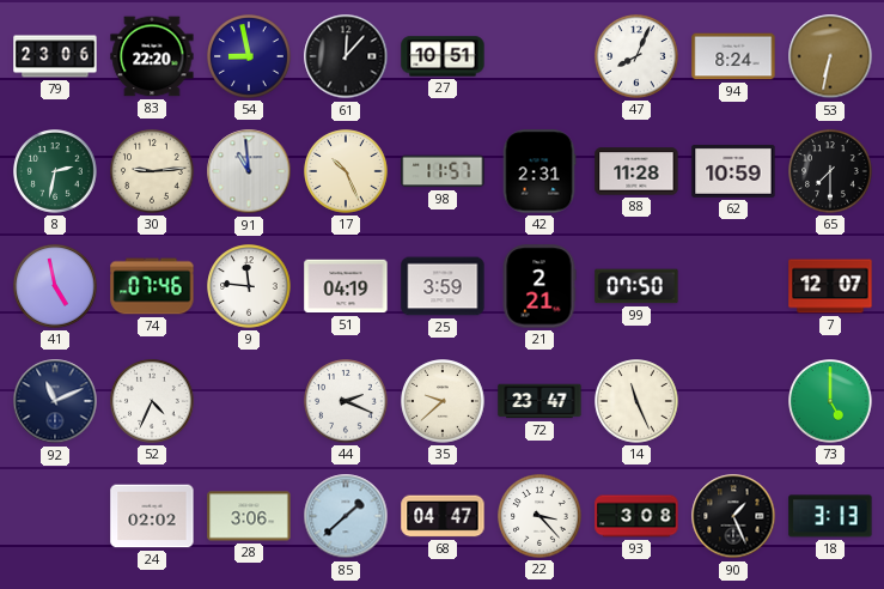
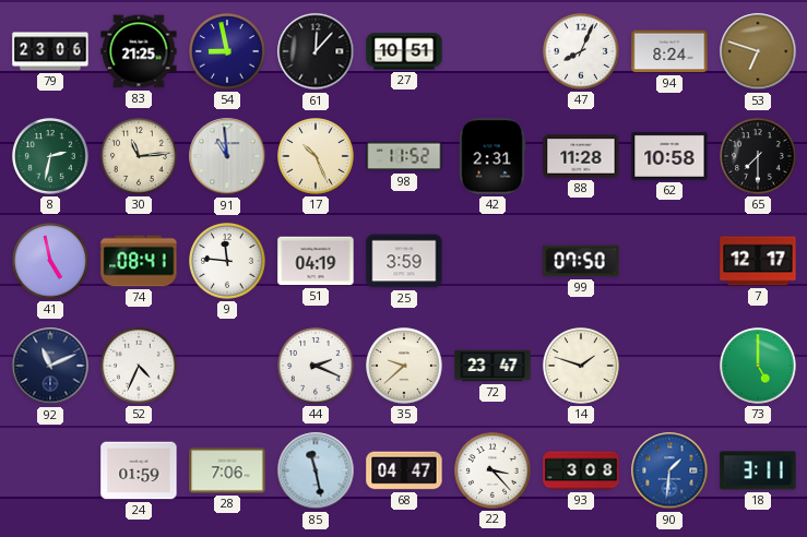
83: 22:20 -> 21:25
53: 6:32 -> 6:48
30: 9:14 -> 11:14
98: 11:57 -> 11:52
62: 10:59 -> 10:58
74: 07:46 -> 08:41
21: 2:21 -> none
7: 12:07 -> 12:17
14: 11:26 -> 1:48
24: 02:02 -> 01:59
28: 3:06 -> 7:06
85: 1:38 -> 11:28
90: 1:26 -> 1:31
90 dial: black -> blue
18: 3:13 -> 3:11
